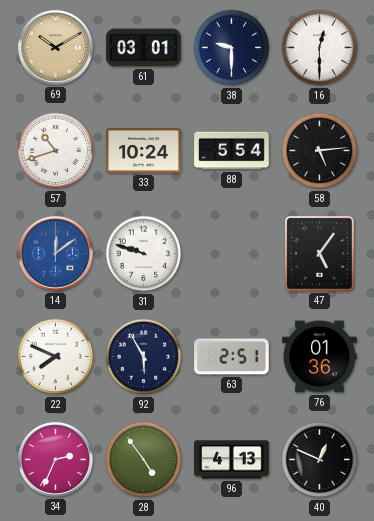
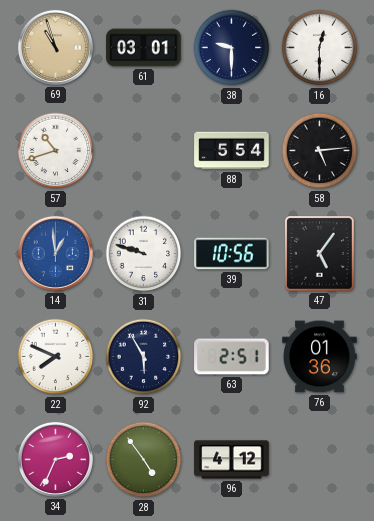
69: 10:10 -> 10:57
33: 10:24 -> none
14: 12:09 -> 12:59
39: none -> 10:56
96: 4:13 -> 4:12
40: 12:49 -> none
